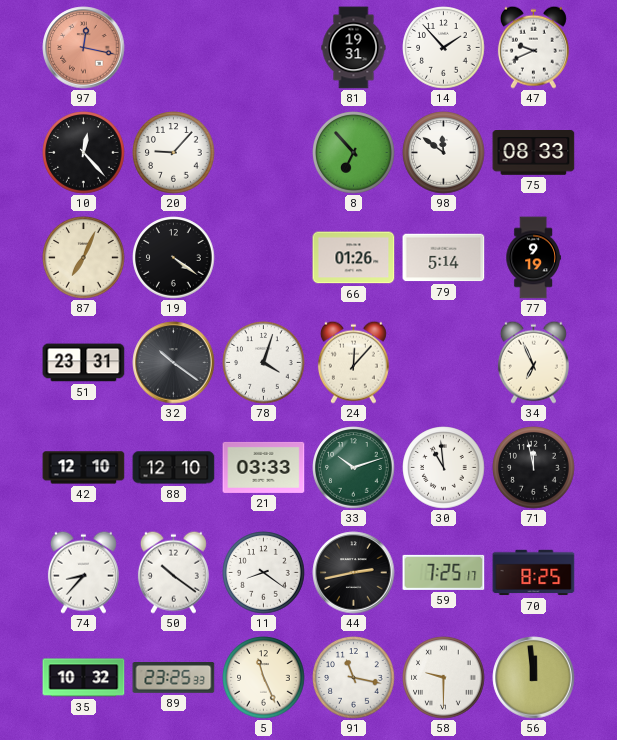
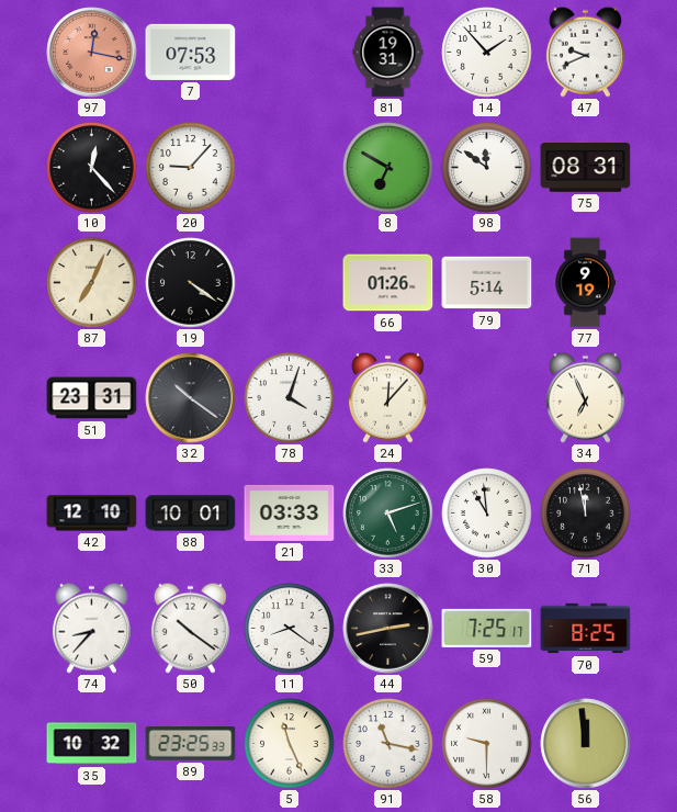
7: none -> 07:53
8: 6:53 -> 6:50
75: 08:33 -> 08:31
88: 12:10 -> 10:01
33: 10:12 -> 5:12
